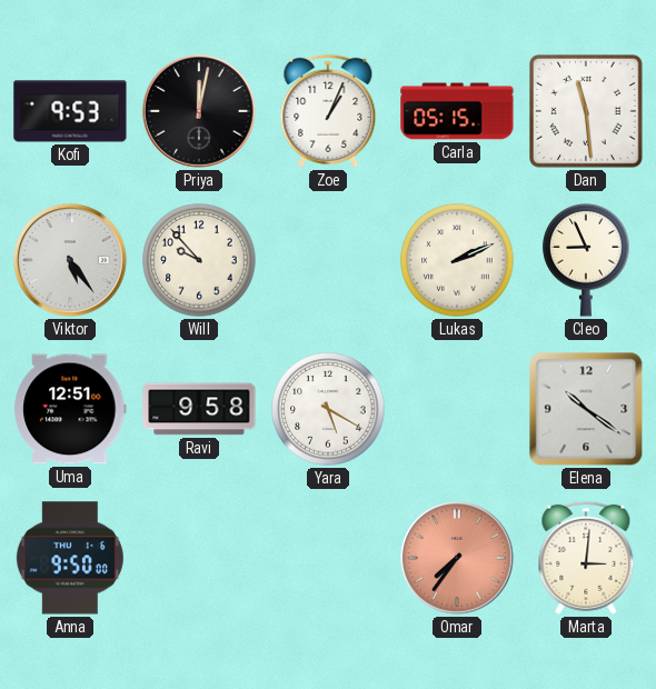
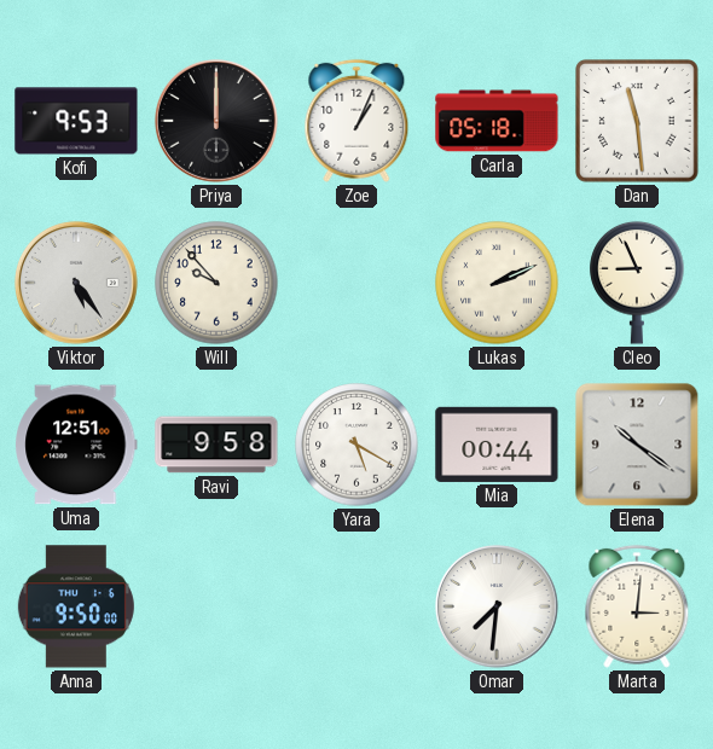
Priya: 12:02 -> 12:00
Carla: 05:15 -> 05:18
Mia: none -> 00:44
Omar: 7:36 -> 7:31
Omar dial: salmon -> white
